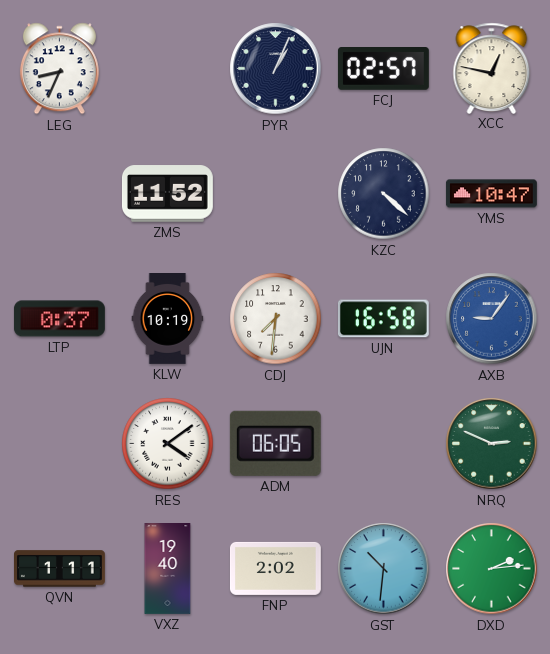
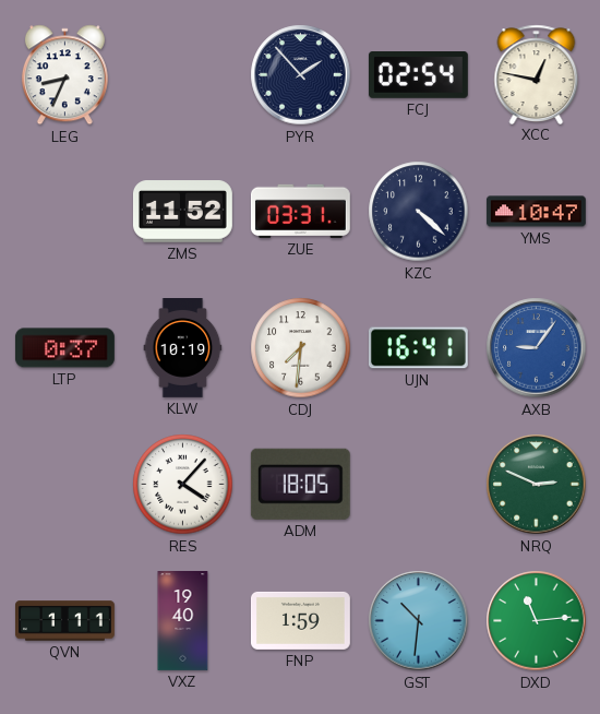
PYR: 1:04 -> 1:53
FCJ: 02:57 -> 02:54
ZUE: none -> 03:31
UJN: 16:58 -> 16:41
RES: 4:09 -> 4:07
ADM: 06:05 -> 18:05
FNP: 2:02 -> 1:59
DXD: 2:14 -> 11:14
